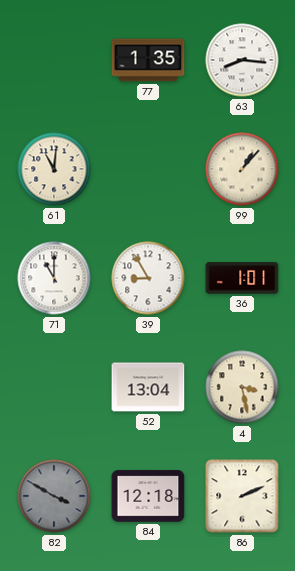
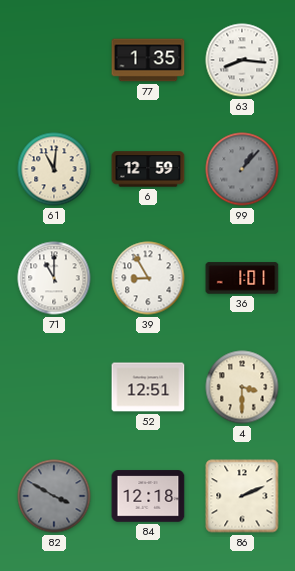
6: none -> 12:59
99 dial: cream -> grey
52: 13:04 -> 12:51
4: 3:28 -> 3:30
